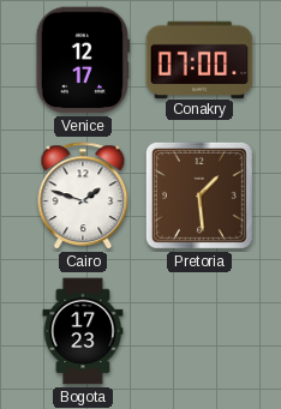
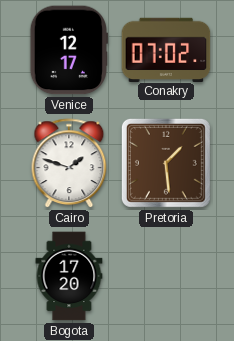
Conakry: 07:00 -> 07:02
Bogota: 17:23 -> 17:20
